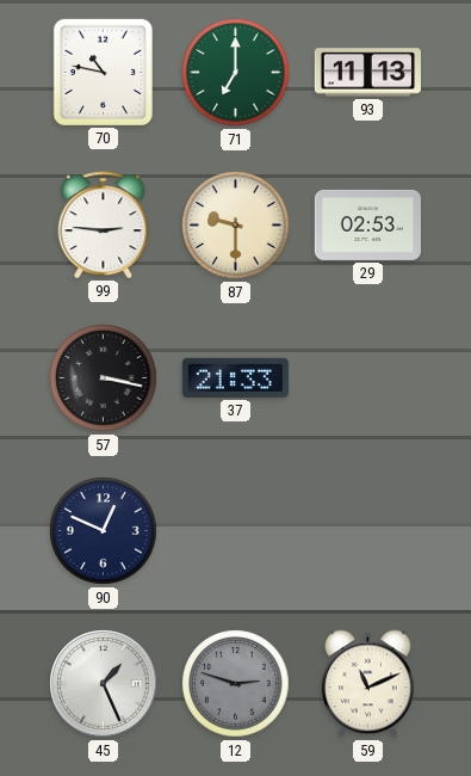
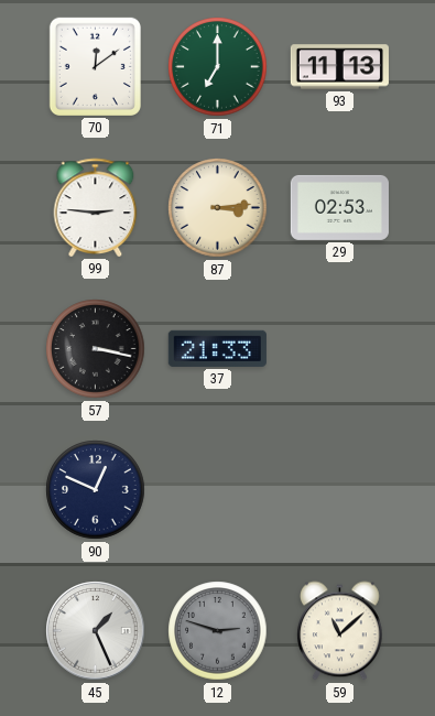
70: 10:47 -> 12:09
87: 9:30 -> 3:14
59: 11:11 -> 11:08
